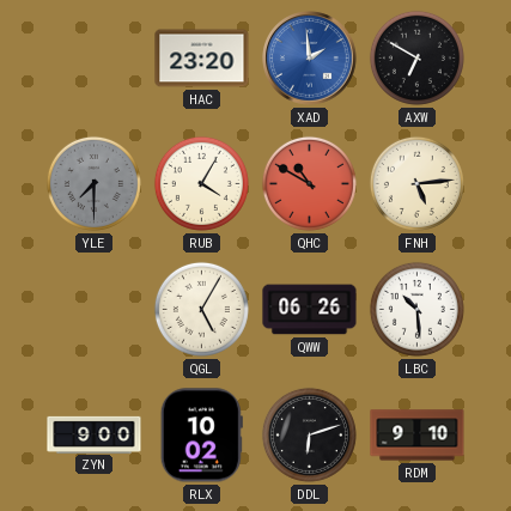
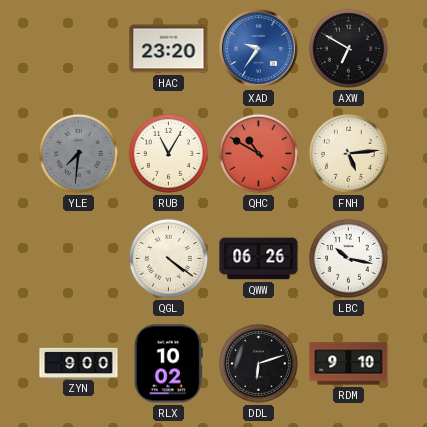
XAD: 1:59 -> 9:36
YLE: 7:30 -> 7:31
RUB: 4:05 -> 11:05
QGL: 5:05 -> 4:21
LBC: 10:29 -> 10:17
